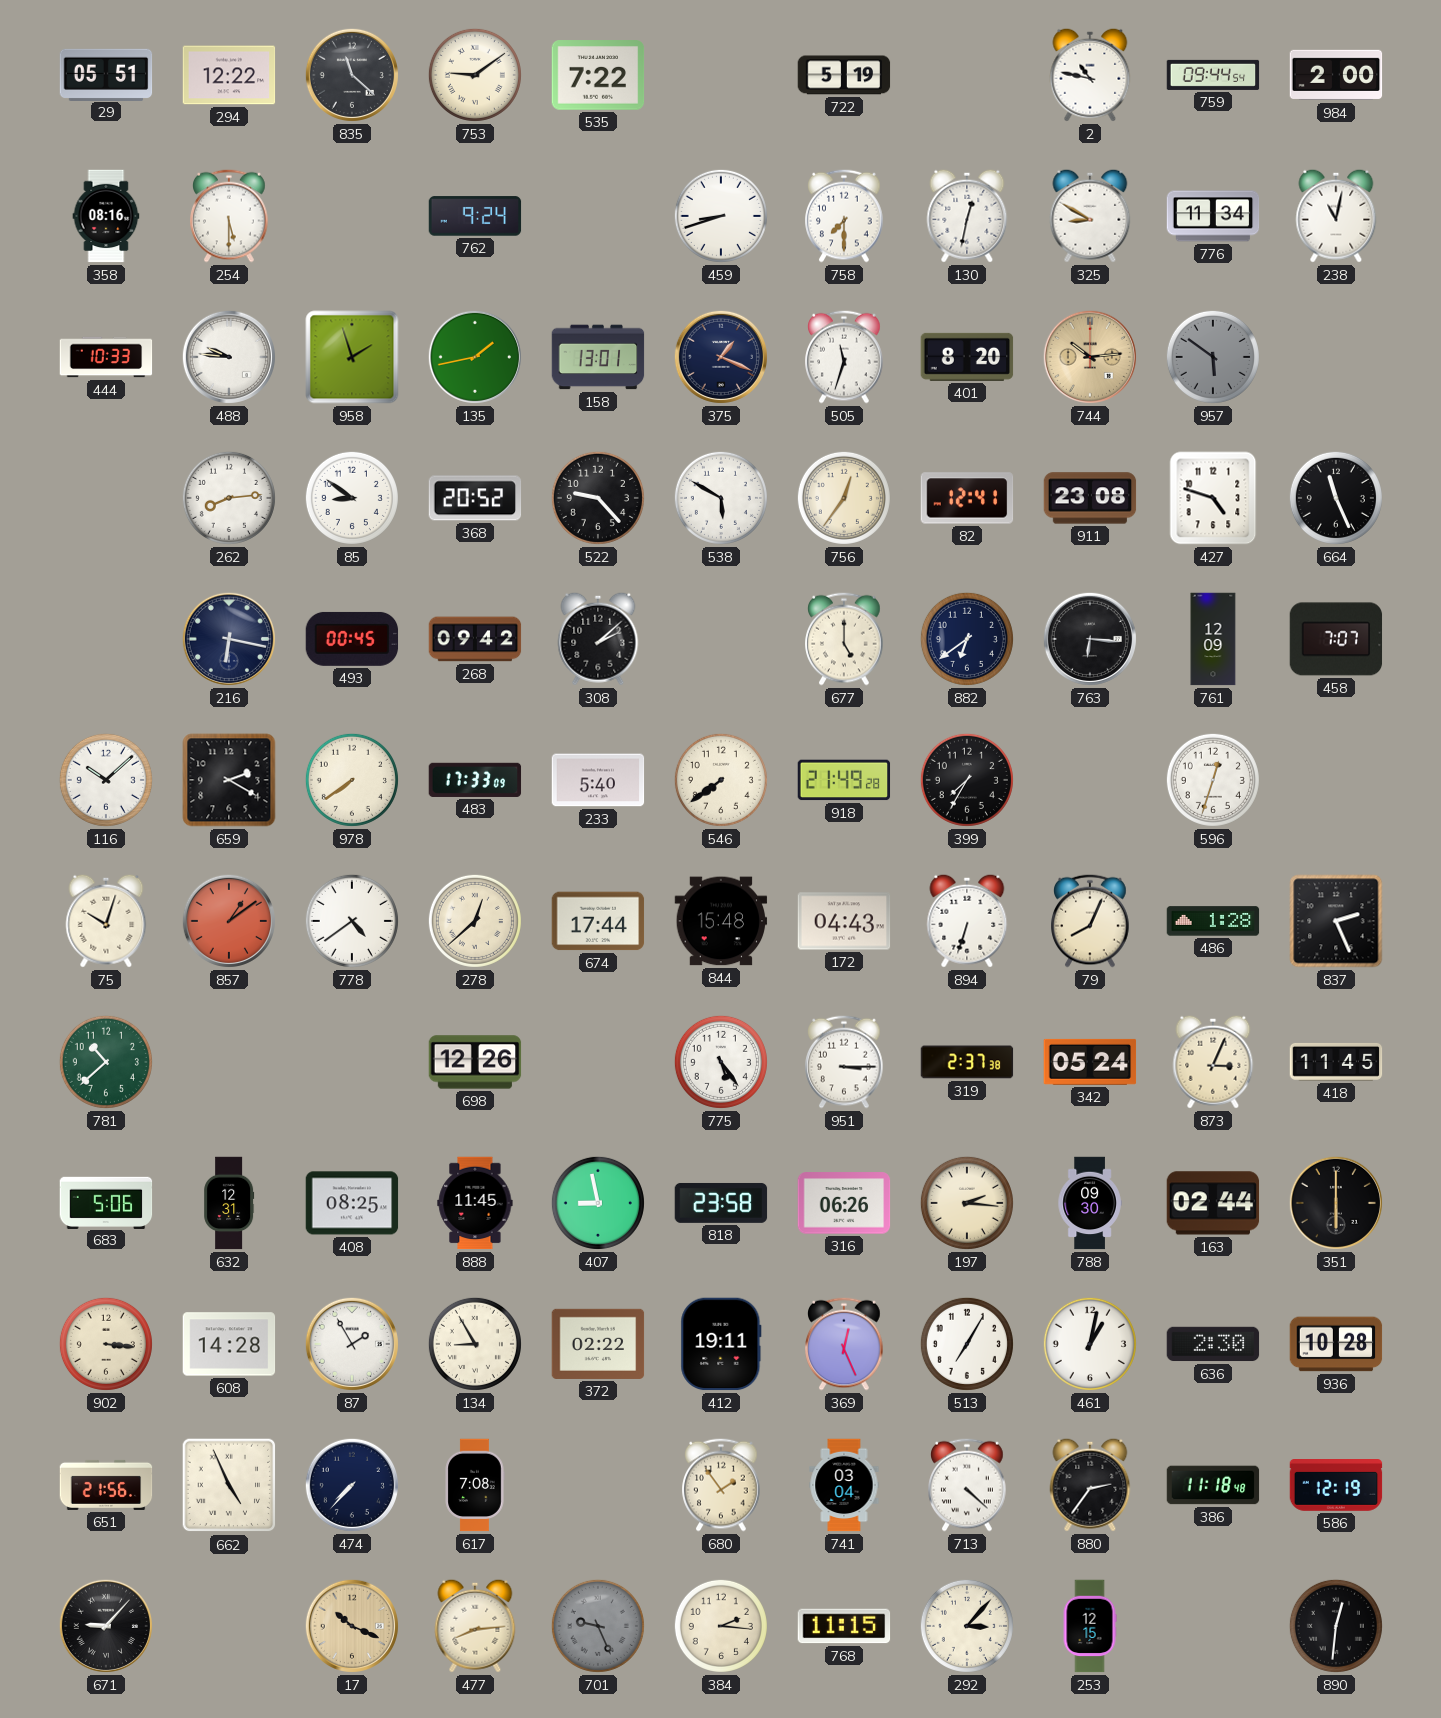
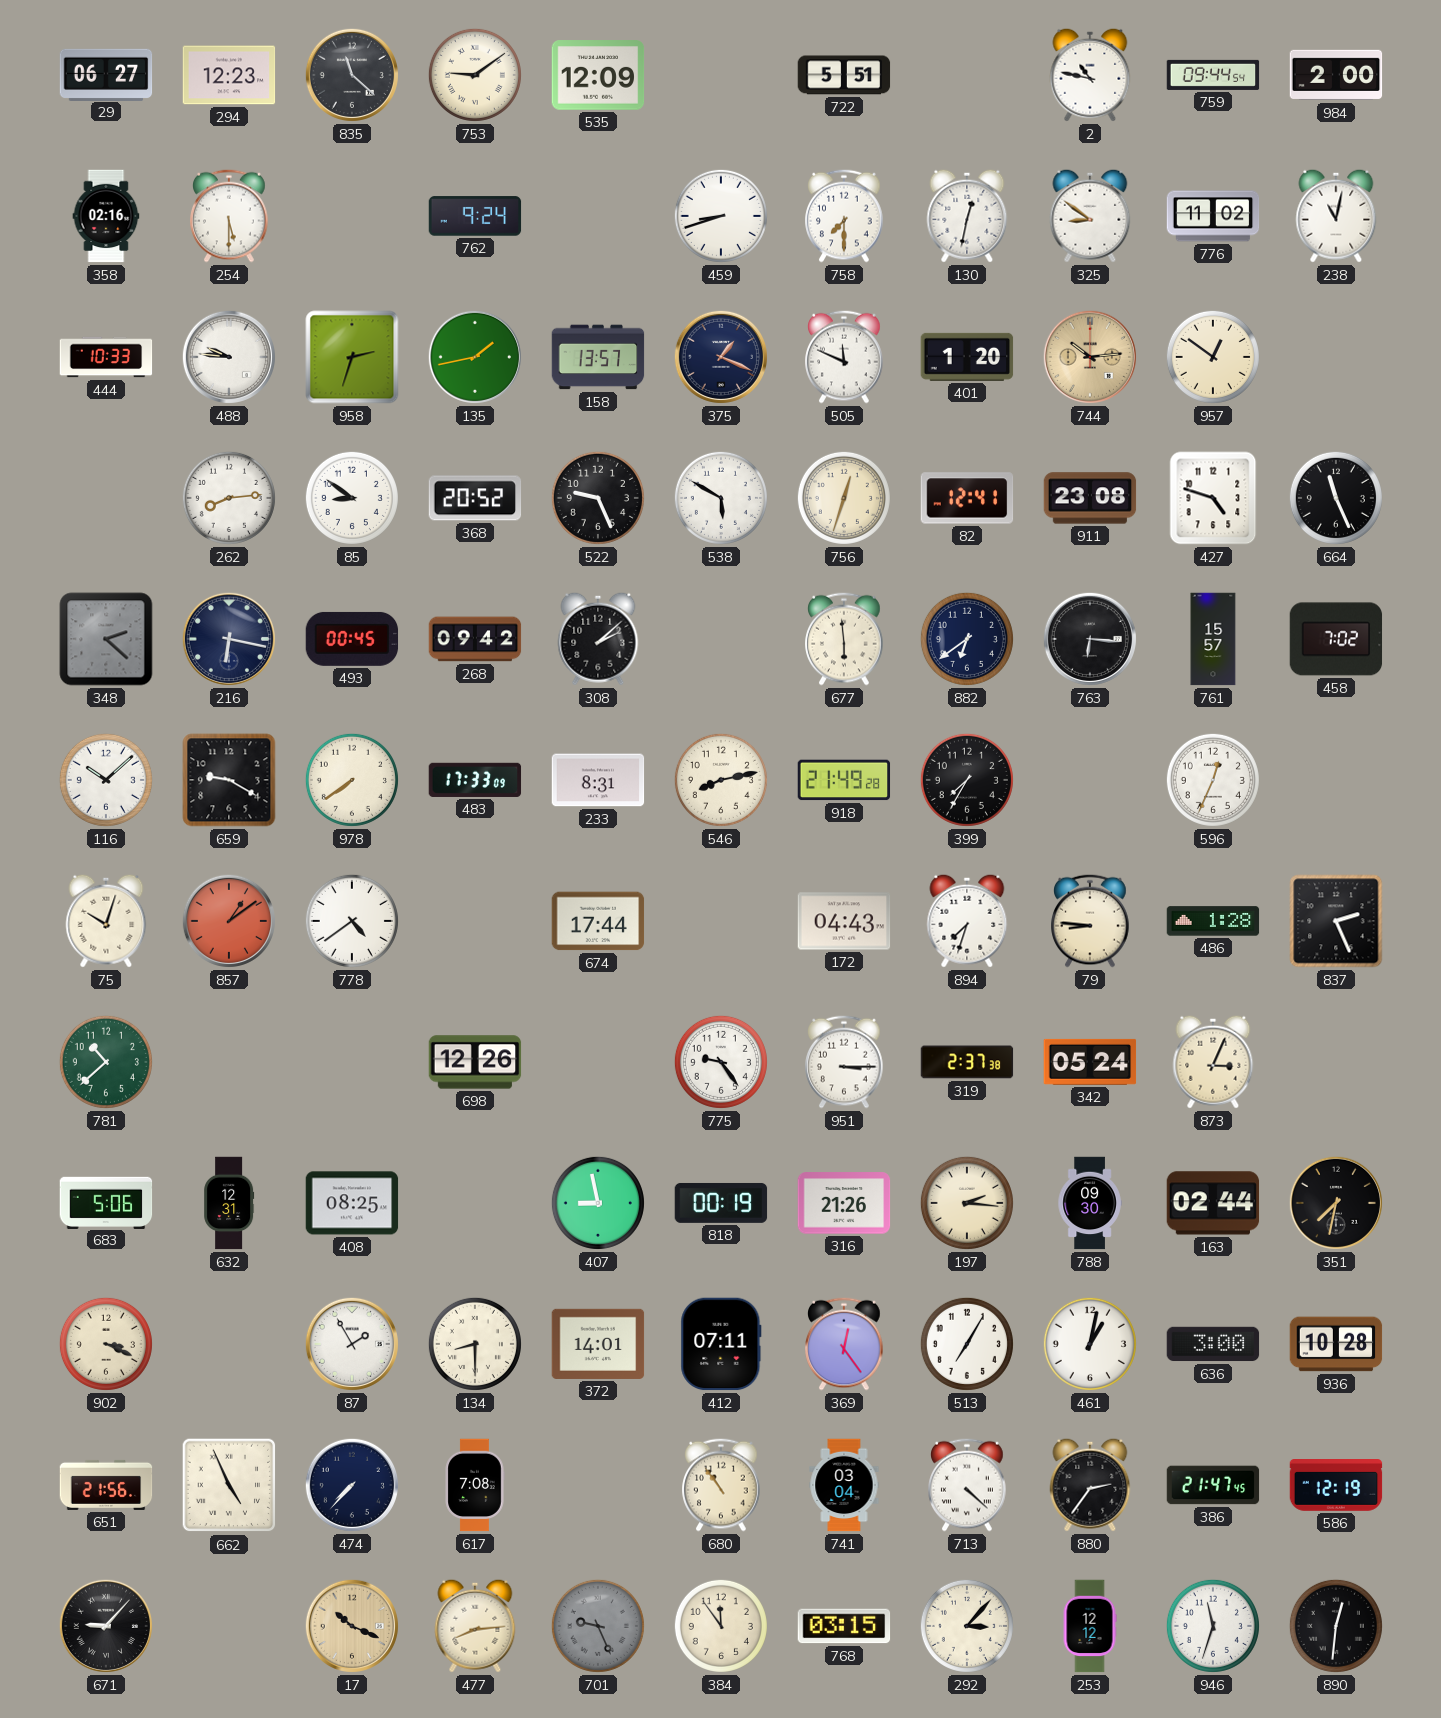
29: 05:51 -> 06:27
294: 12:22 -> 12:23
535: 7:22 -> 12:09
722: 5:19 -> 5:51
358: 08:16 -> 02:16
325: 8:50 -> 8:51
776: 11:34 -> 11:02
958: 1:57 -> 2:33
158: 13:01 -> 13:57
505: 11:33 -> 11:49
401: 8:20 -> 1:20
957: 5:51 -> 12:51
957 dial: grey -> cream
522: 9:23 -> 9:26
756: 12:36 -> 12:33
348: none -> 2:22
677: 5:00 -> 5:59
761: 12:09 -> 15:57
458: 7:07 -> 7:02
659: 2:20 -> 9:20
233: 5:40 -> 8:31
546: 7:39 -> 8:13
596: 12:33 -> 12:34
278: 12:38 -> none
844: 15:48 -> none
894: 6:33 -> 7:33
79: 8:04 -> 8:46
775: 5:24 -> 9:24
418: 11:45 -> none
888: 11:45 -> none
818: 23:58 -> 00:19
316: 06:26 -> 21:26
351: 6:00 -> 7:32
902: 3:16 -> 3:19
608: 14:28 -> none
134: 8:55 -> 8:30
372: 02:22 -> 14:01
412: 19:11 -> 07:11
369: 12:26 -> 12:24
636: 2:30 -> 3:00
680: 1:54 -> 10:54
386: 11:18 -> 21:47
384: 2:16 -> 11:54
768: 11:15 -> 03:15
253: 12:15 -> 12:12
946: none -> 11:33
